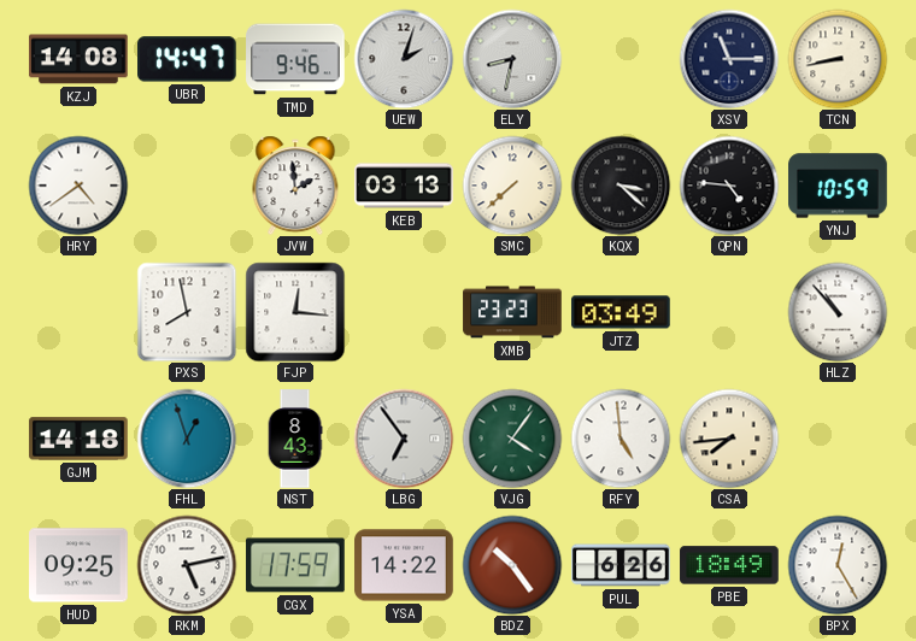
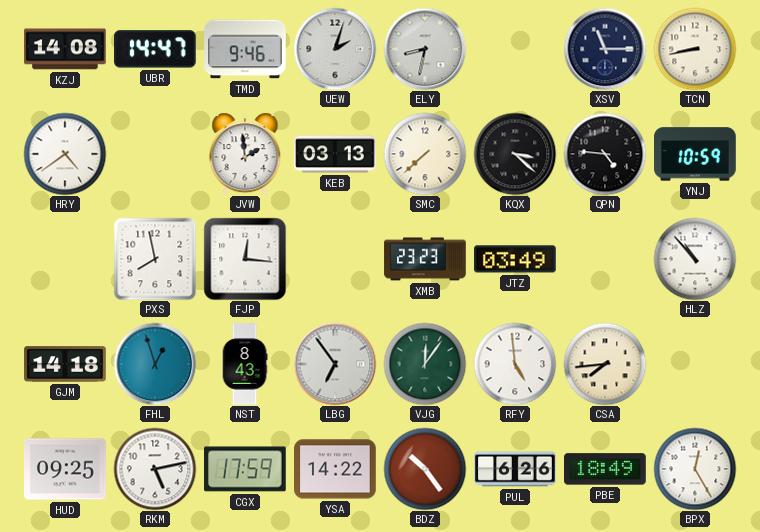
VJG: 4:06 -> 12:06
